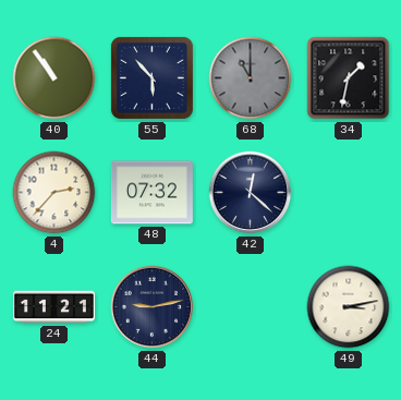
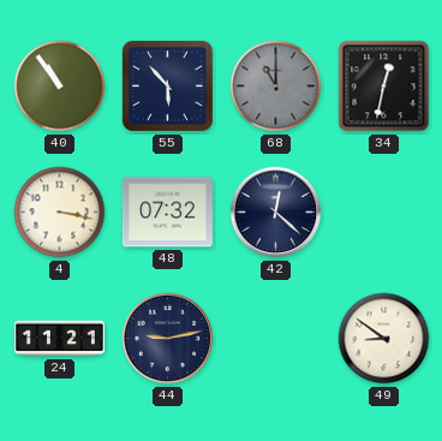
34: 1:32 -> 12:32
4: 2:37 -> 3:17
49: 3:13 -> 8:51
